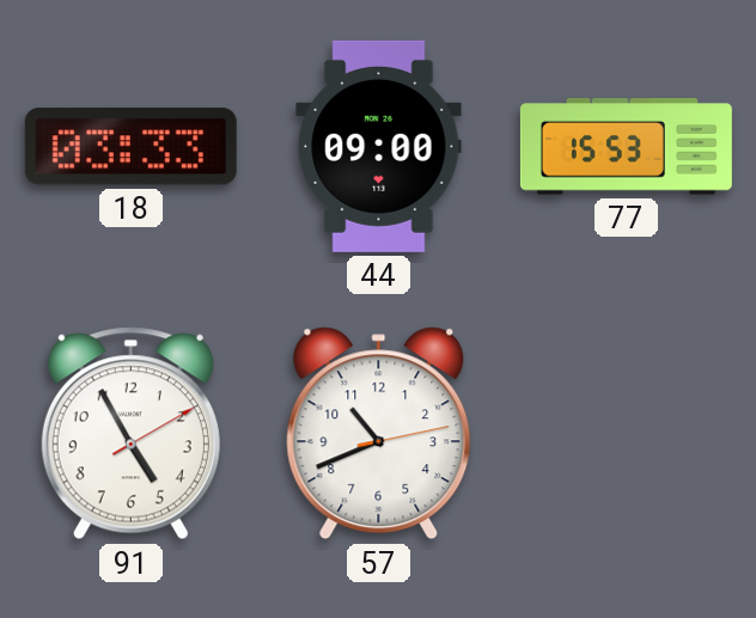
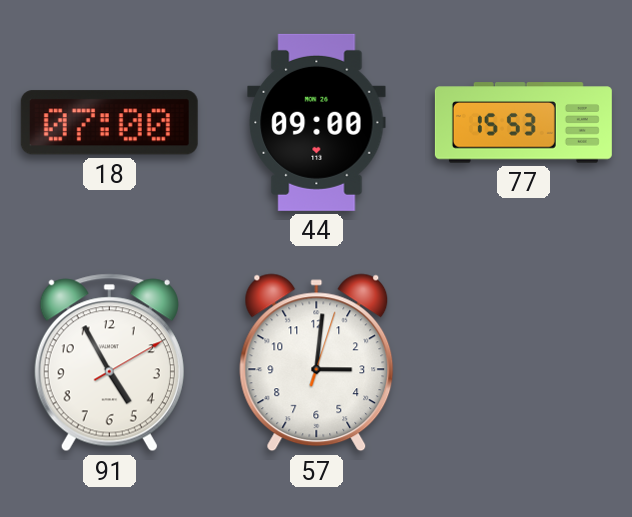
18: 03:33 -> 07:00
57: 10:41 -> 3:01
